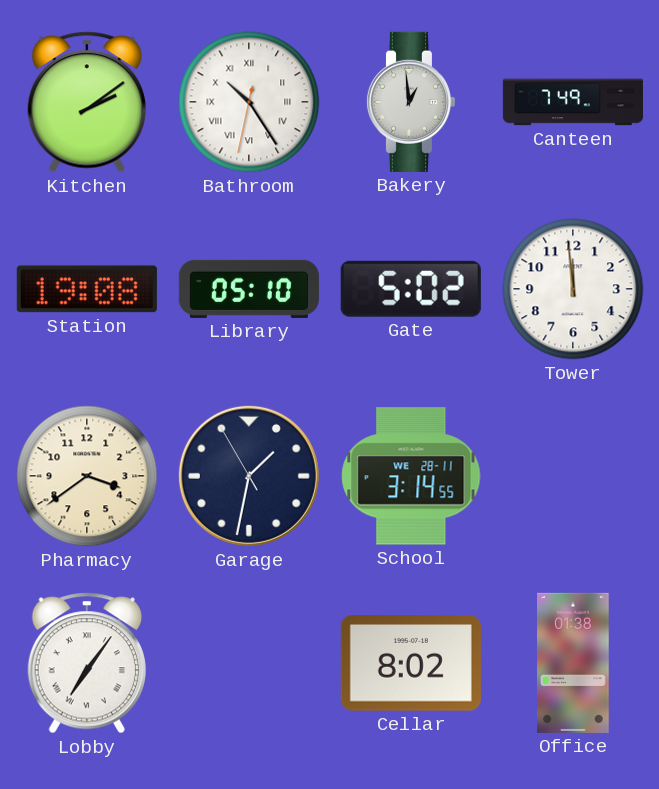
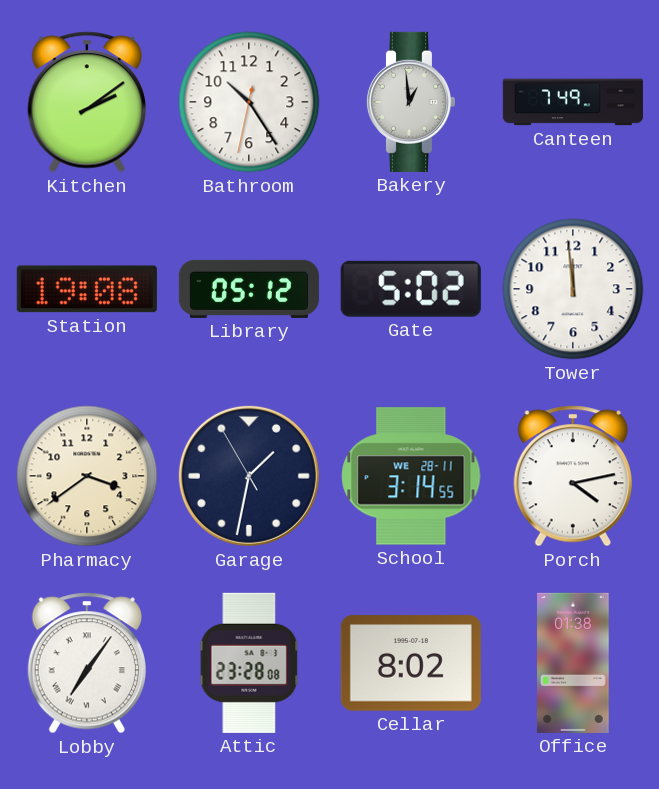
Bathroom numerals: Roman -> Arabic
Library: 05:10 -> 05:12
Porch: none -> 4:13
Attic: none -> 23:28
